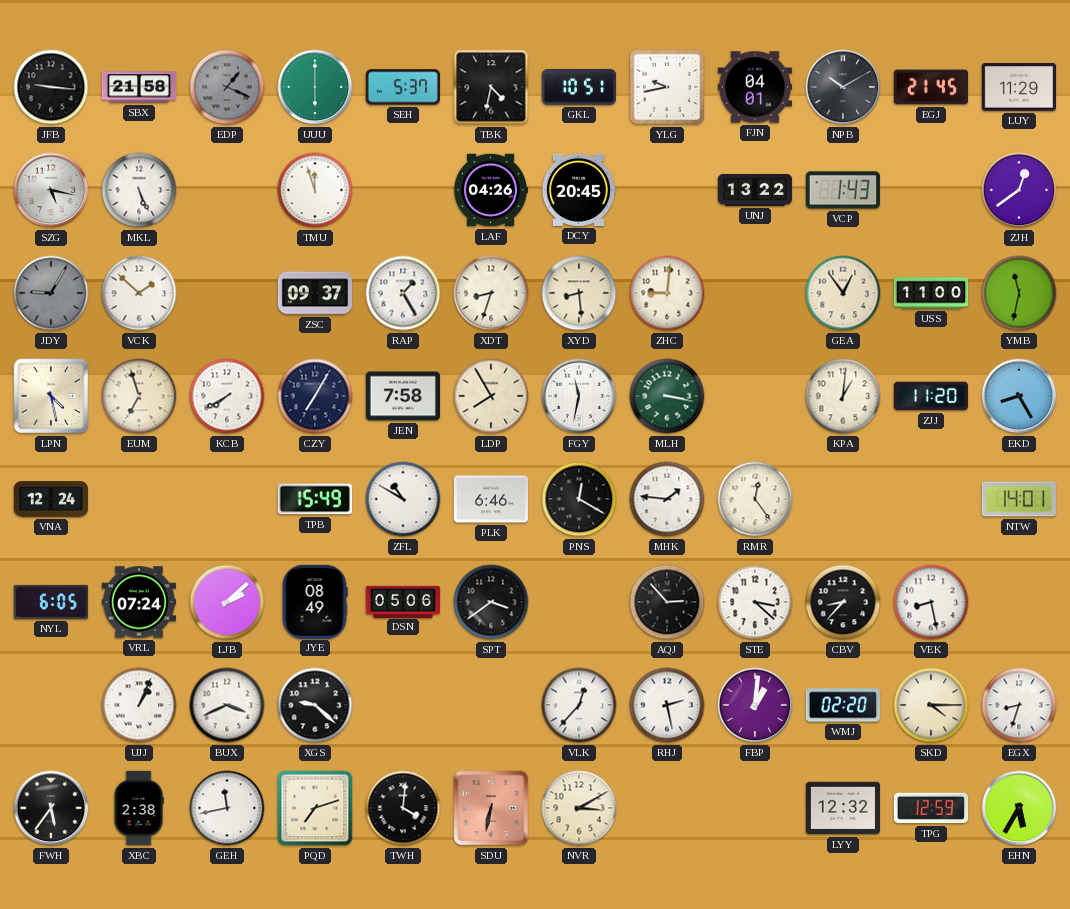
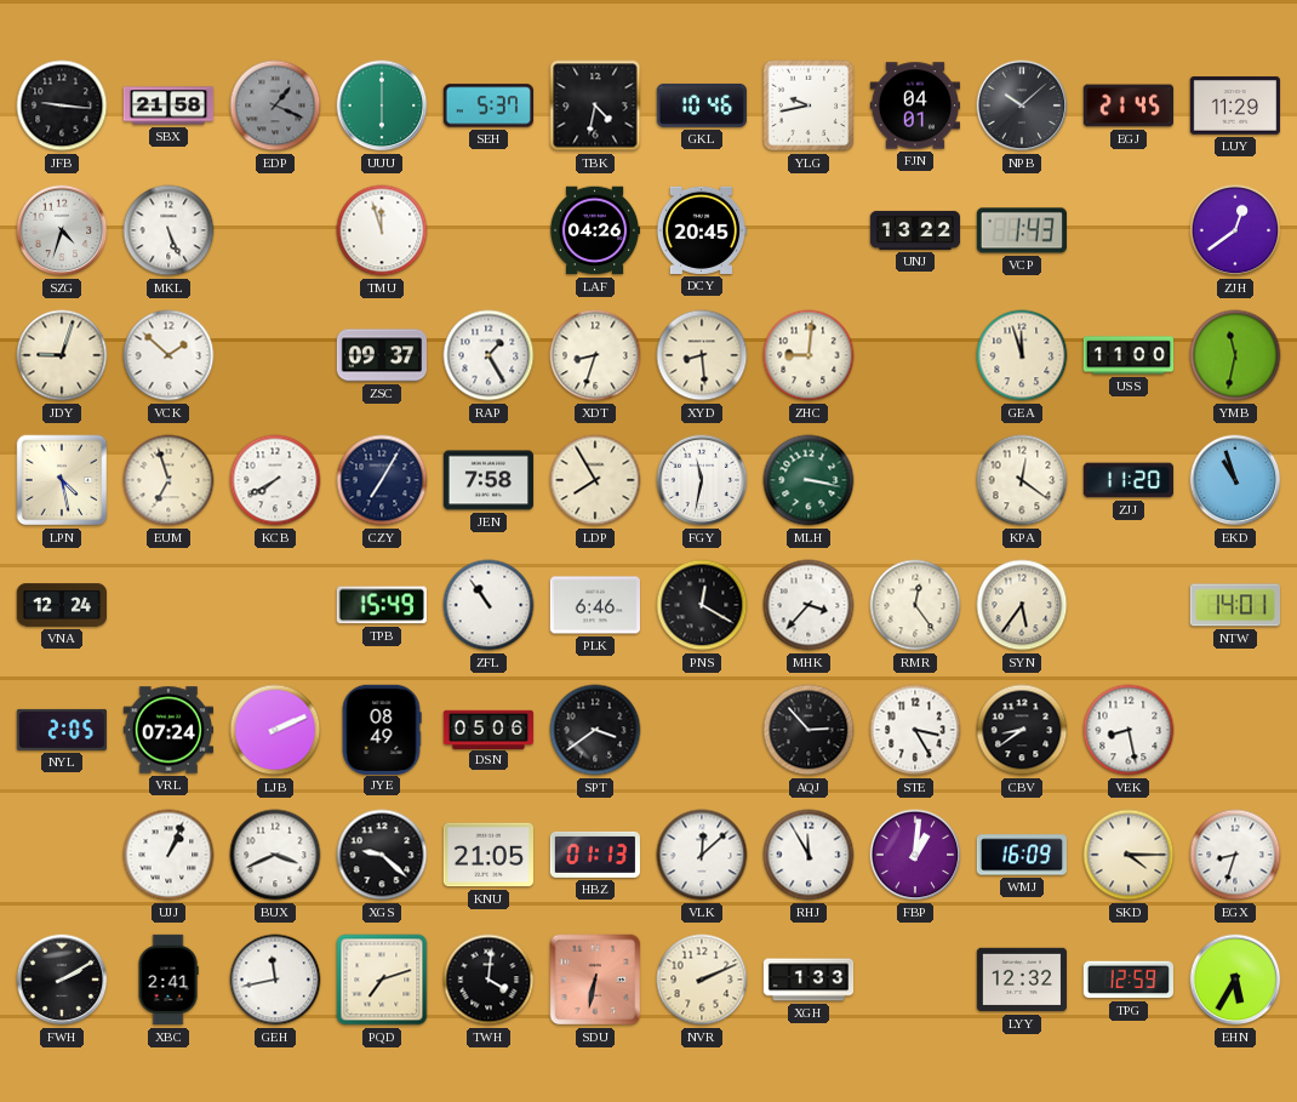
GKL: 10:51 -> 10:46
NPB: 10:10 -> 10:08
SZG: 5:17 -> 4:33
JDY: 9:05 -> 9:03
JDY dial: grey -> cream
GEA: 12:54 -> 11:57
KPA: 1:01 -> 12:21
EKD: 8:25 -> 10:57
ZFL: 10:50 -> 10:54
MHK: 1:46 -> 3:37
SYN: none -> 5:36
NYL: 6:05 -> 2:05
LJB: 2:08 -> 2:11
STE: 3:22 -> 3:25
CBV: 8:37 -> 8:39
KNU: none -> 21:05
HBZ: none -> 01:13
VLK: 12:37 -> 12:08
RHJ: 2:28 -> 11:55
WMJ: 02:20 -> 16:09
FWH: 5:36 -> 2:10
XBC: 2:38 -> 2:41
NVR: 3:10 -> 2:11
XGH: none -> 1:33
